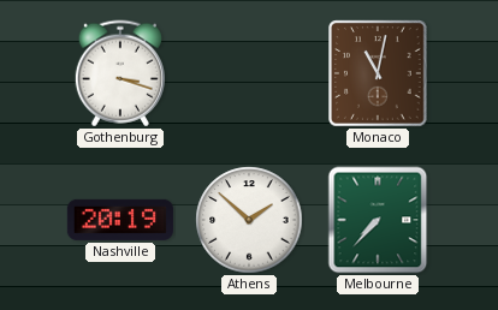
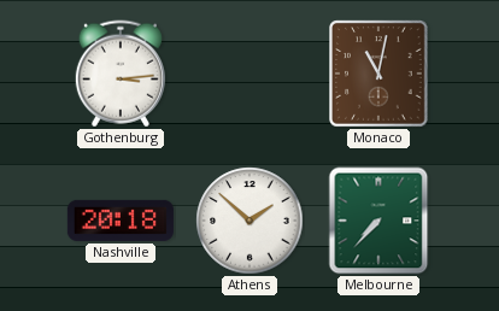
Gothenburg: 3:18 -> 3:14
Nashville: 20:19 -> 20:18
